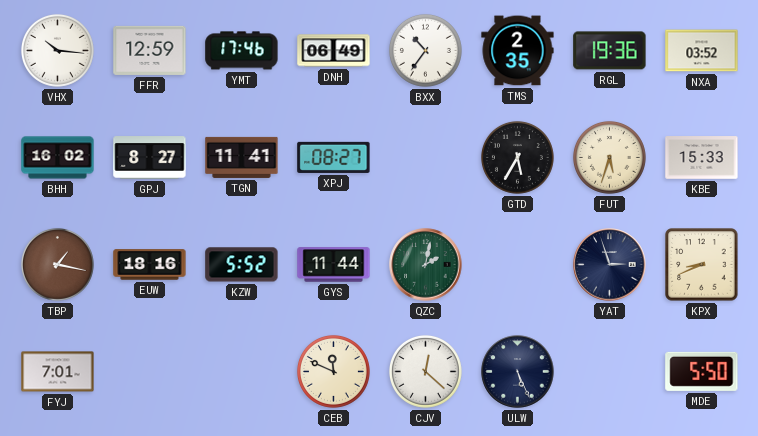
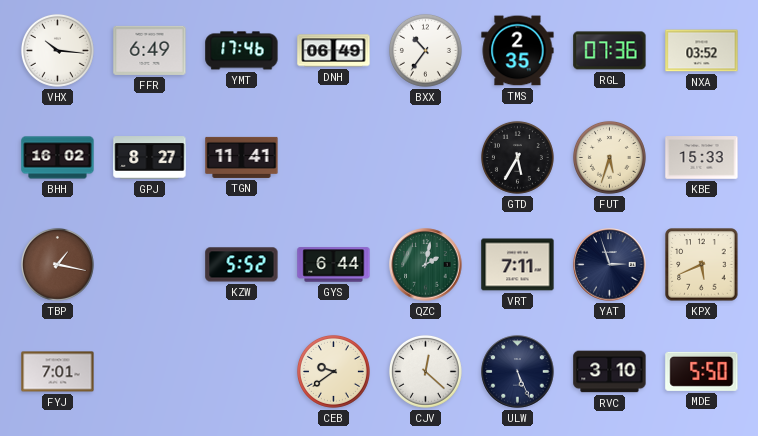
FFR: 12:59 -> 6:49
RGL: 19:36 -> 07:36
XPJ: 08:27 -> none
EUW: 18:16 -> none
GYS: 11:44 -> 6:44
VRT: none -> 7:11
KPX: 8:41 -> 5:41
CEB: 11:49 -> 9:39
RVC: none -> 3:10
